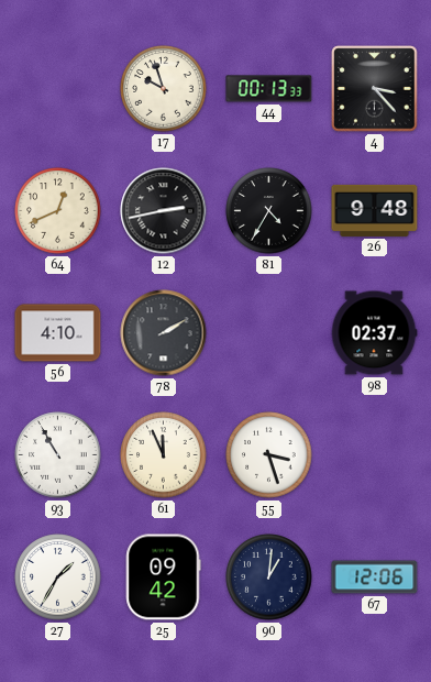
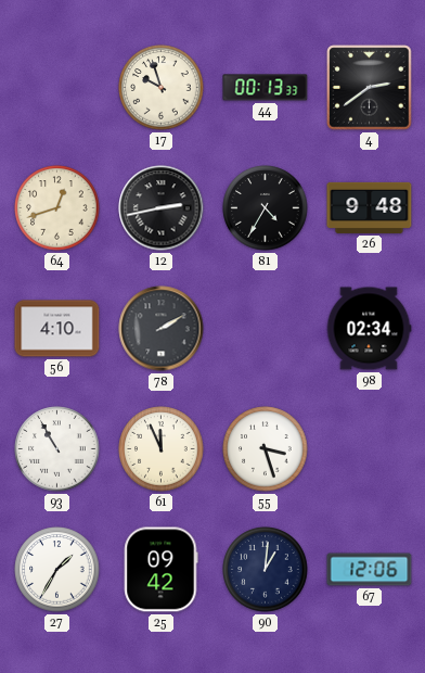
4: 3:23 -> 2:39
64: 12:41 -> 12:42
98: 02:37 -> 02:34
